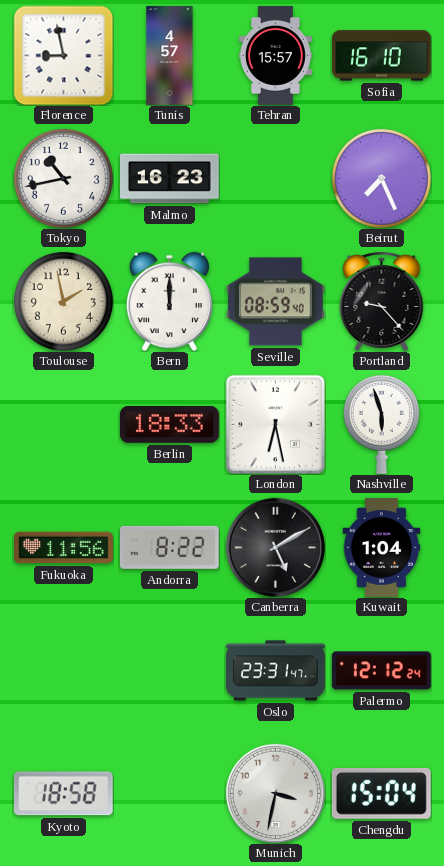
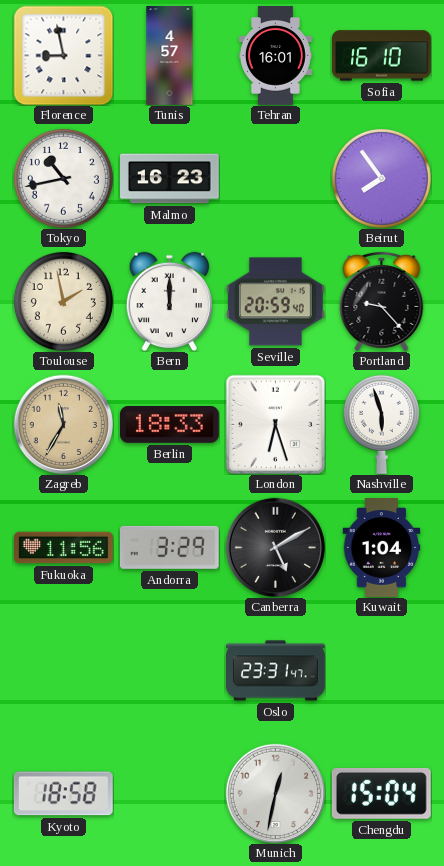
Tehran: 15:57 -> 16:01
Beirut: 7:26 -> 7:54
Seville: 08:59 -> 20:59
Zagreb: none -> 11:35
London: 6:28 -> 6:27
Andorra: 8:22 -> 3:29
Palermo: 12:12 -> none
Munich: 3:32 -> 12:32
